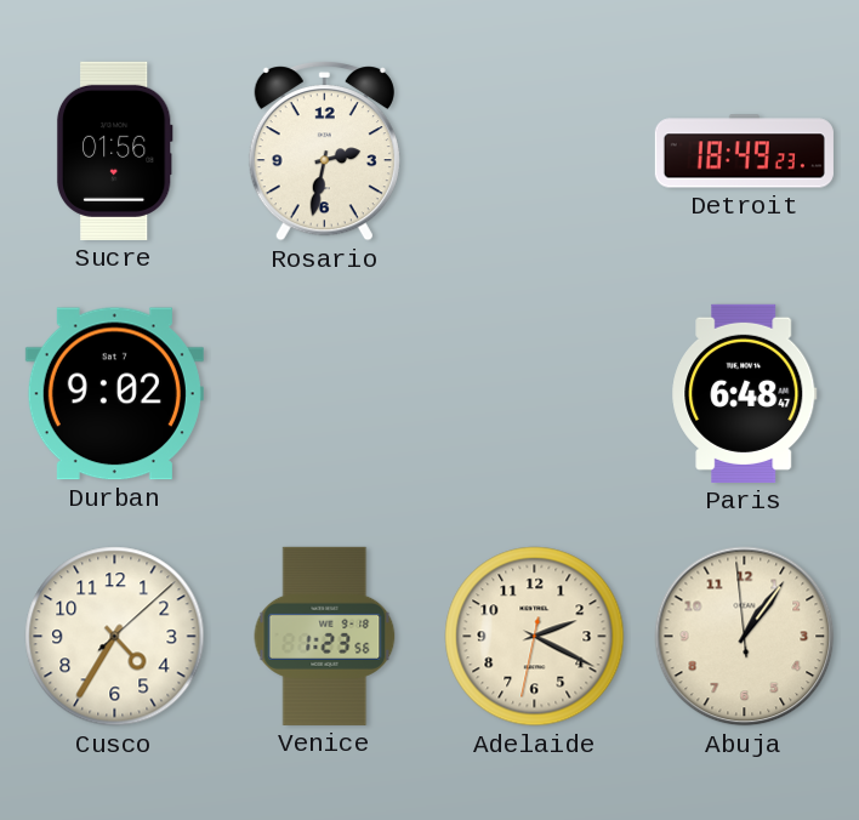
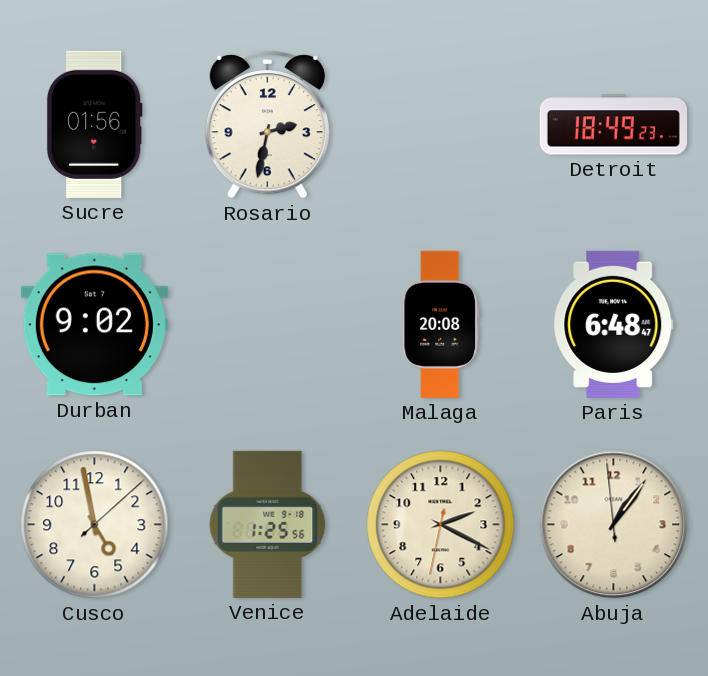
Malaga: none -> 20:08
Cusco: 4:35 -> 4:58
Venice: 1:23 -> 1:25
